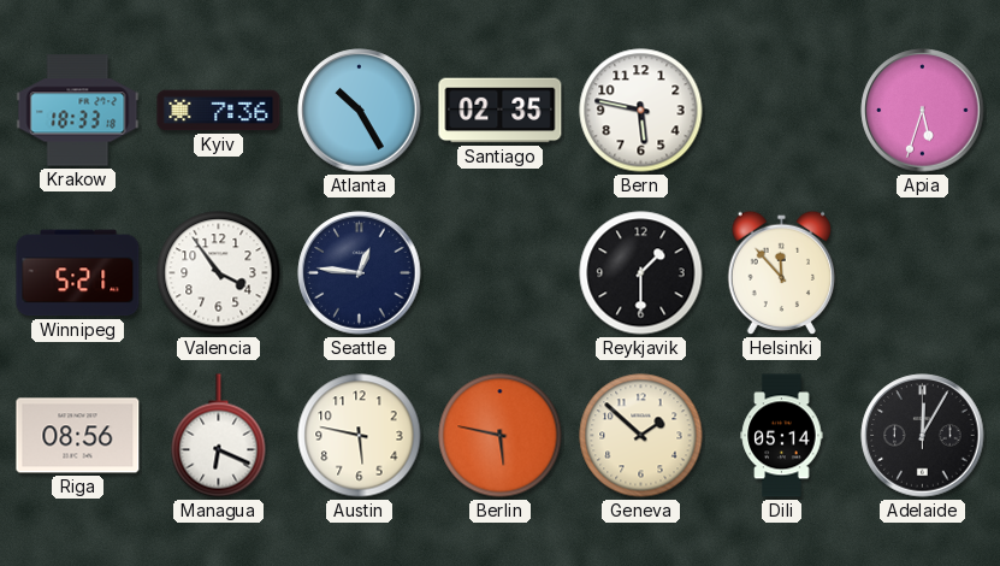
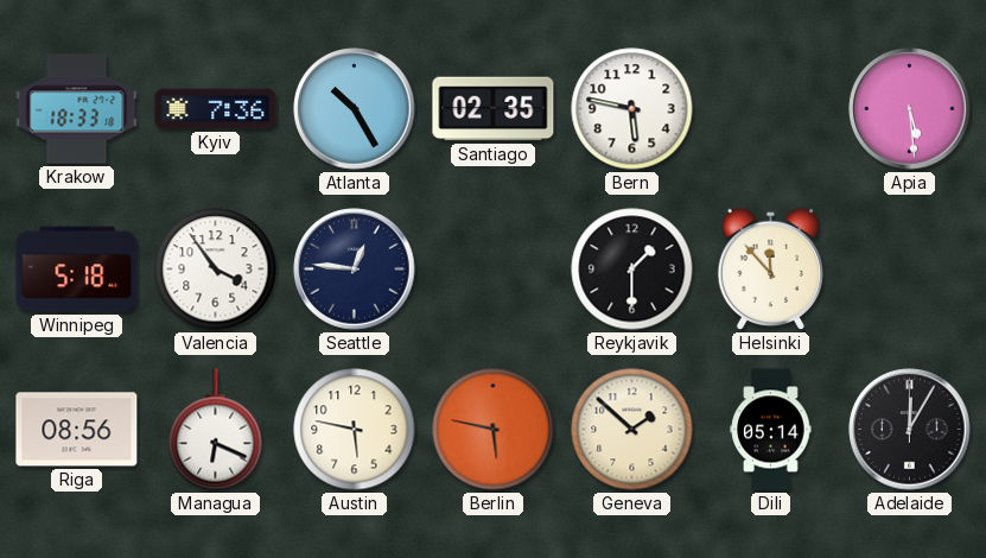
Apia: 5:33 -> 5:29
Winnipeg: 5:21 -> 5:18
